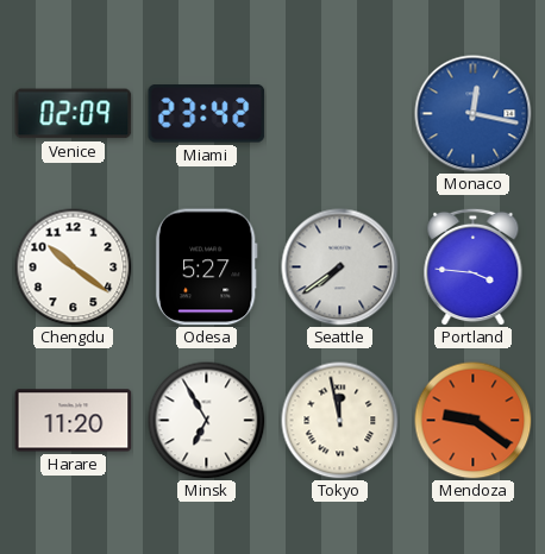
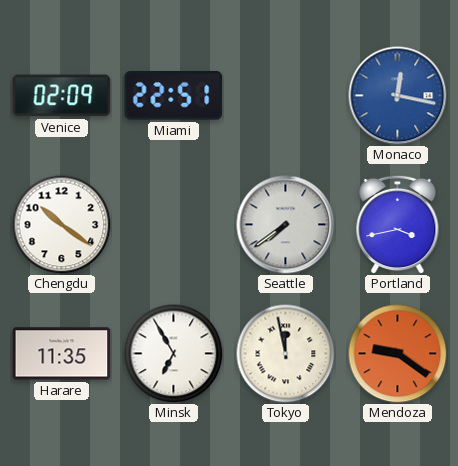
Miami: 23:42 -> 22:51
Odesa: 5:27 -> none
Portland: 3:46 -> 3:43
Harare: 11:20 -> 11:35
